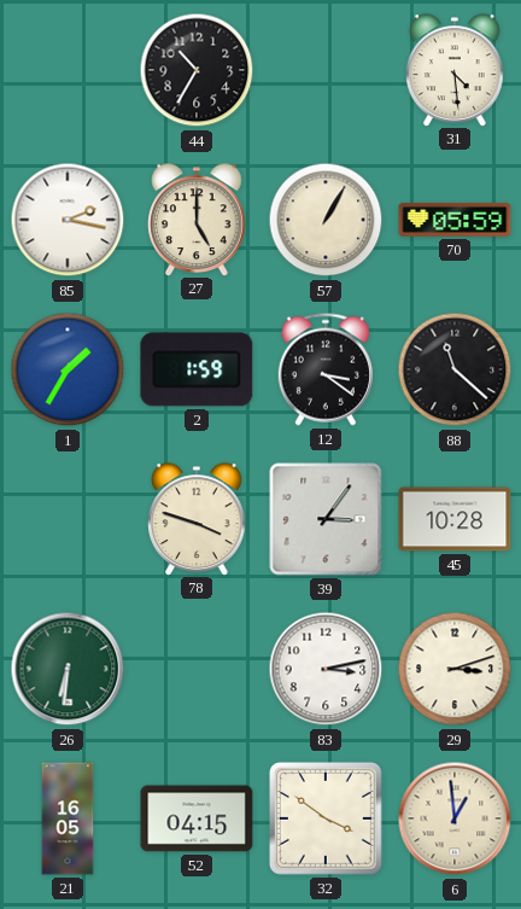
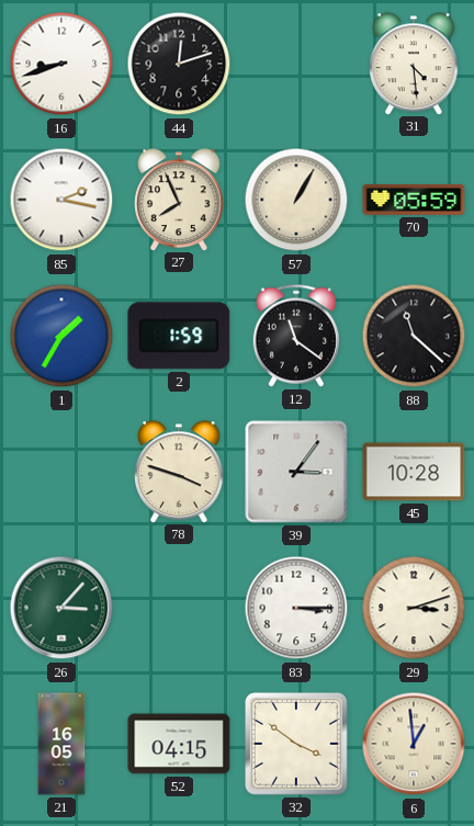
16: none -> 8:42
44: 10:35 -> 12:12
27: 5:00 -> 7:56
12: 3:21 -> 11:21
26: 6:31 -> 3:07
83: 3:13 -> 3:15
